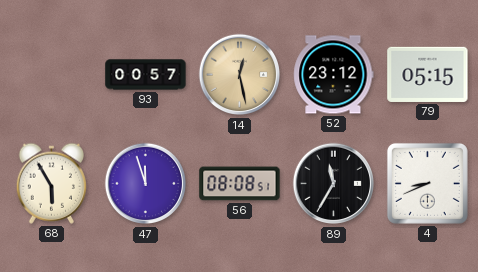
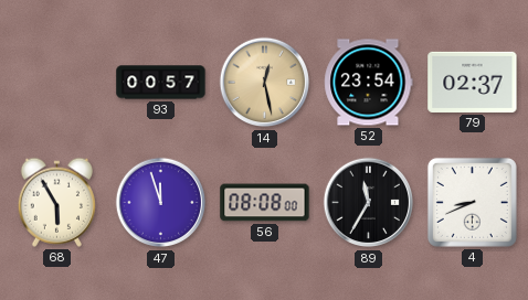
52: 23:12 -> 23:54
79: 05:15 -> 02:37
56: 08:08:51 -> 08:08:00
